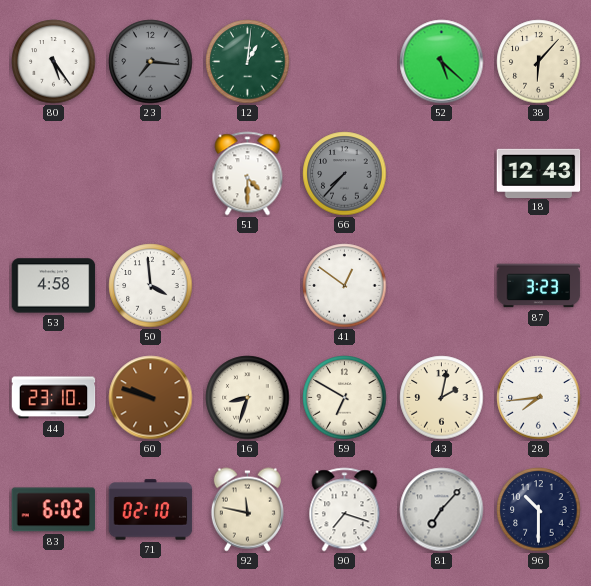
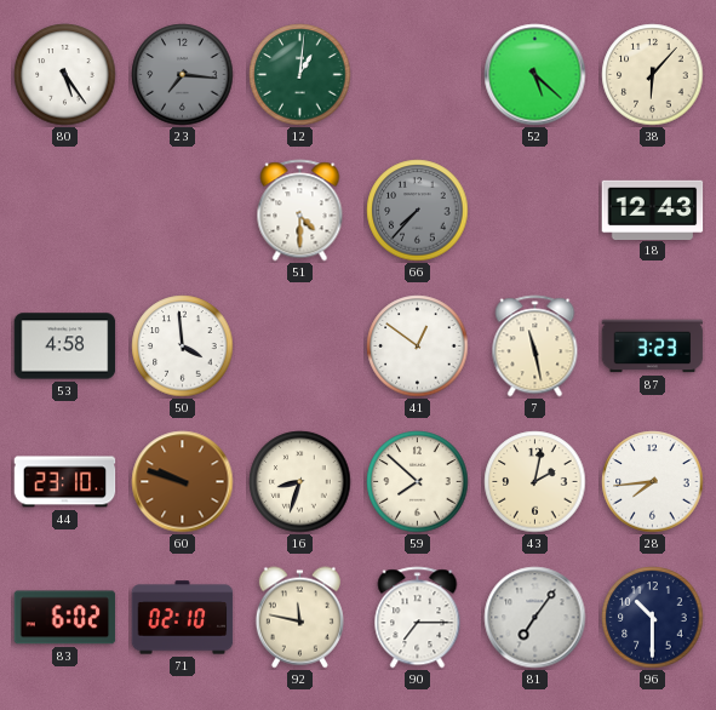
7: none -> 11:28
59: 6:50 -> 7:52
90: 7:18 -> 7:15
81: 7:07 -> 7:06
